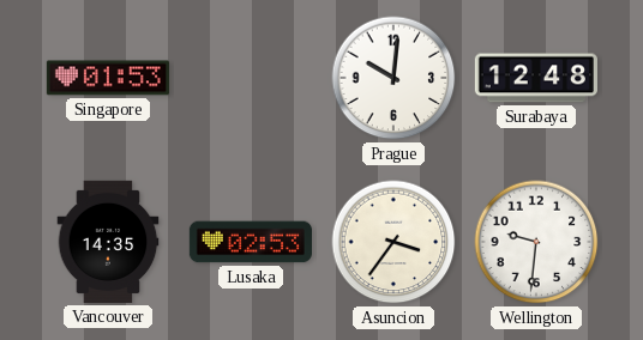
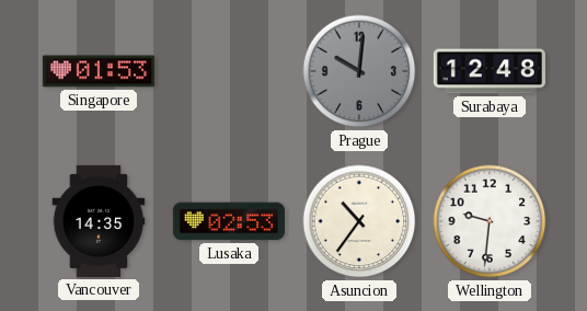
Prague dial: white -> grey
Asuncion: 3:36 -> 10:36
